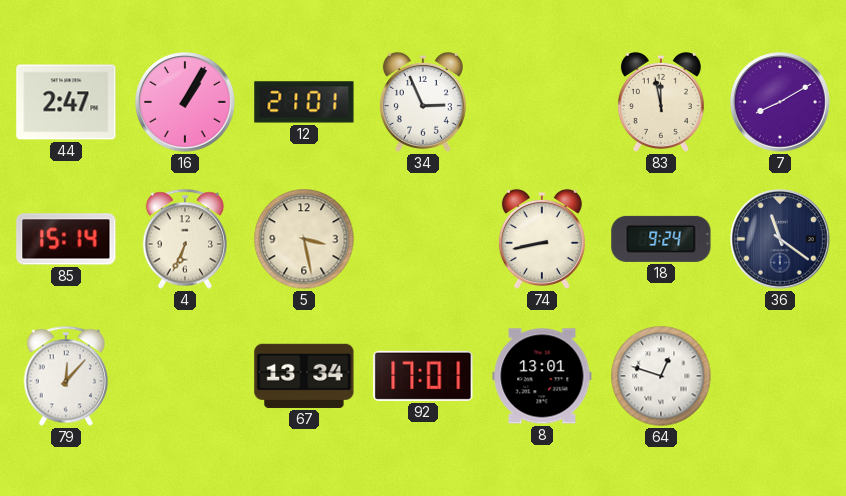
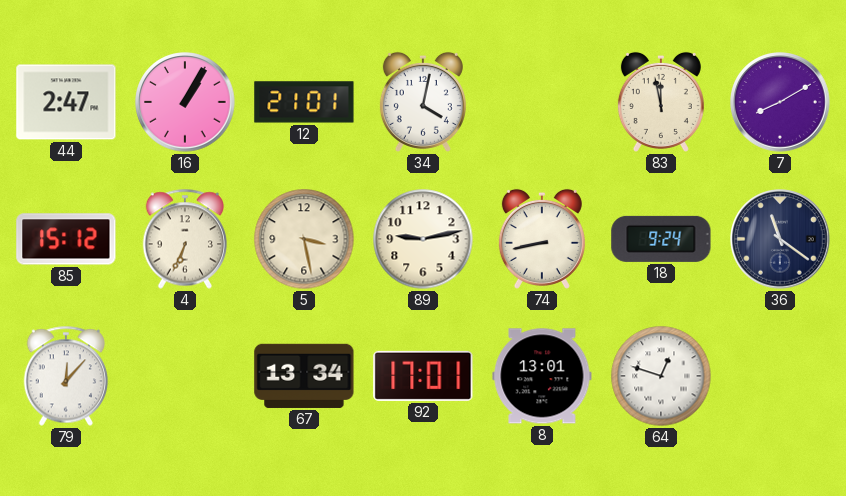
34: 2:56 -> 4:02
85: 15:14 -> 15:12
89: none -> 9:13
